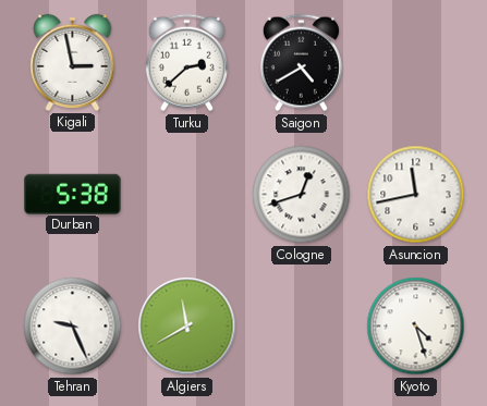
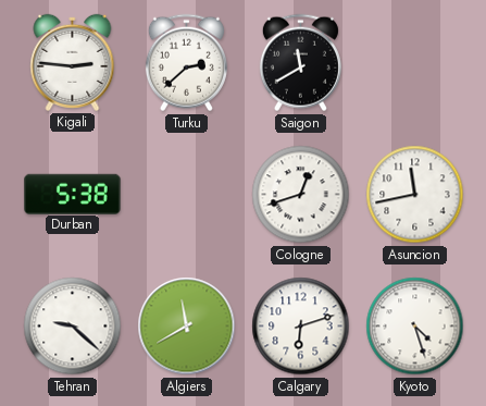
Kigali: 2:58 -> 2:46
Saigon: 4:40 -> 11:40
Tehran: 9:26 -> 9:22
Calgary: none -> 6:12
